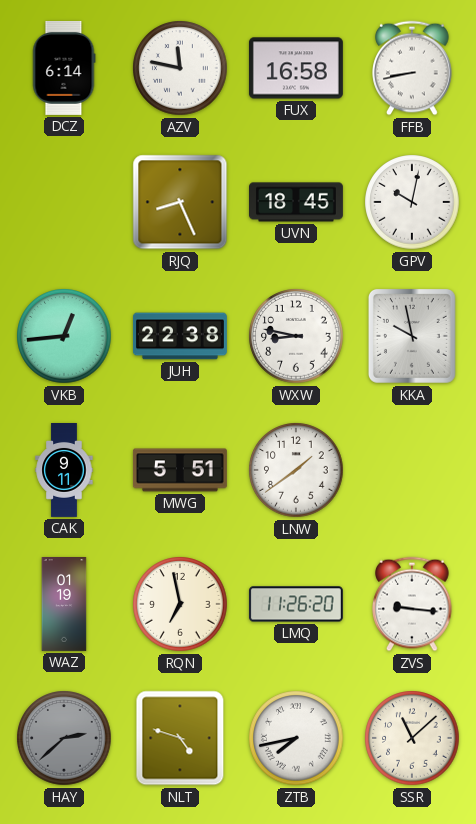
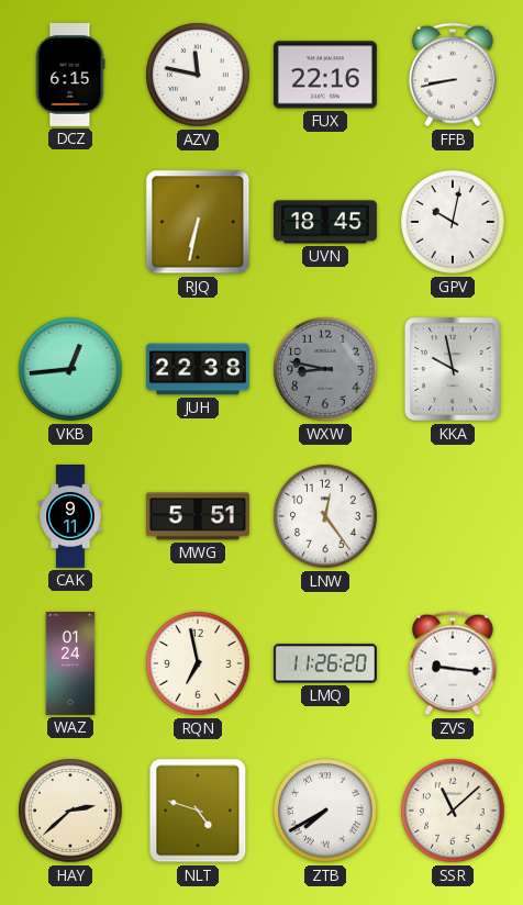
DCZ: 6:14 -> 6:15
FUX: 16:58 -> 22:16
RJQ: 8:26 -> 6:32
WXW dial: white -> grey
LNW: 1:39 -> 12:24
WAZ: 01:19 -> 01:24
HAY dial: grey -> cream
ZTB: 7:43 -> 7:40
